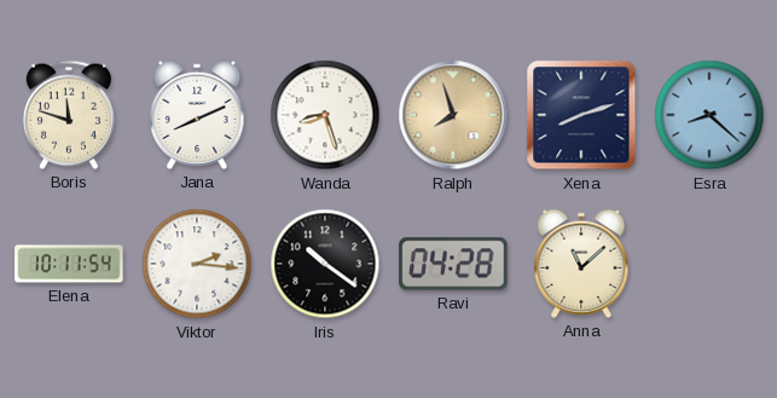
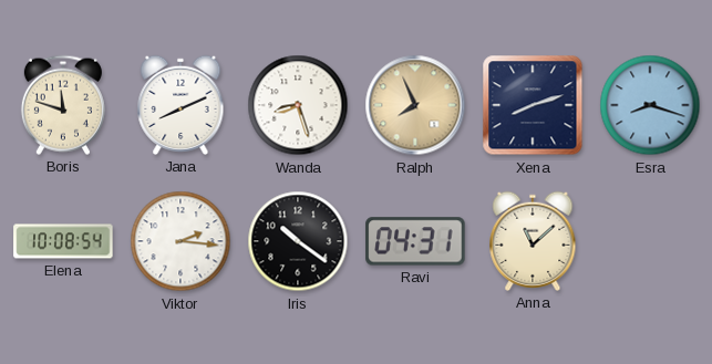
Ralph: 7:57 -> 7:56
Esra: 8:22 -> 8:18
Elena: 10:11 -> 10:08
Ravi: 04:28 -> 04:31
